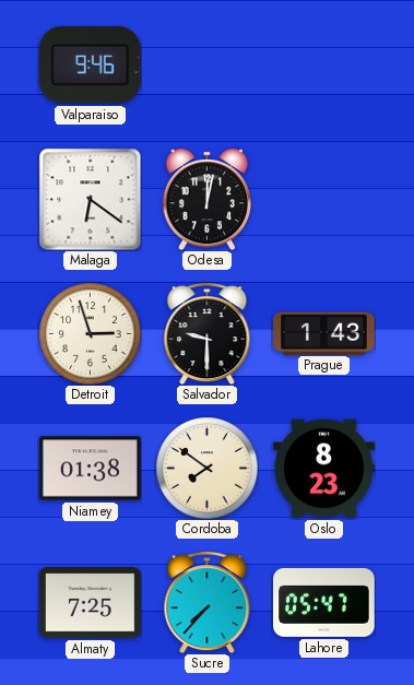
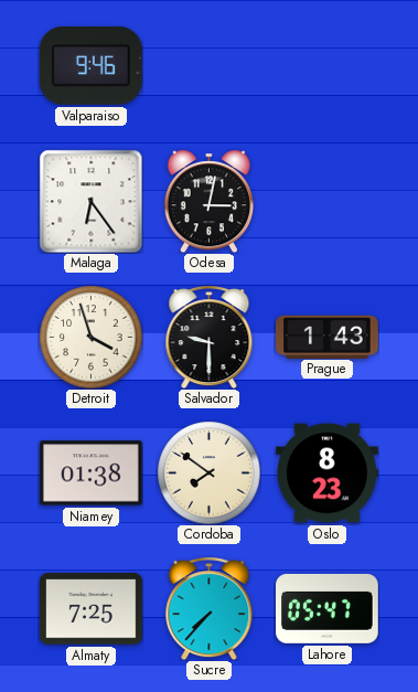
Malaga: 6:21 -> 6:24
Odesa: 12:02 -> 3:02
Detroit: 2:57 -> 3:57
